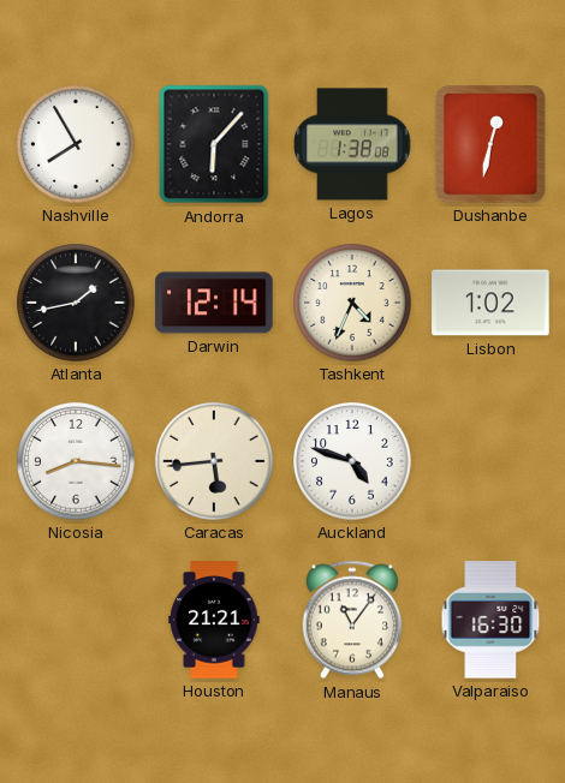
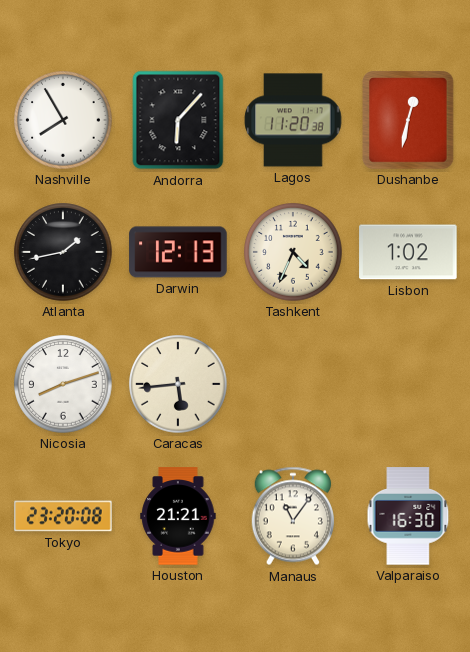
Lagos: 1:38 -> 11:20
Darwin: 12:14 -> 12:13
Nicosia: 8:16 -> 8:12
Auckland: 4:48 -> none
Tokyo: none -> 23:20
